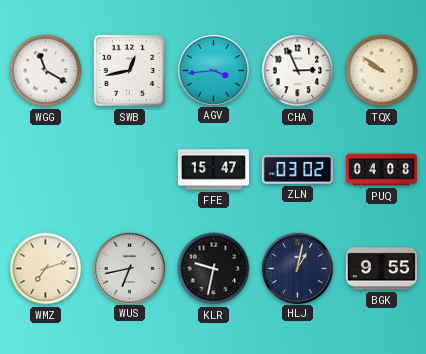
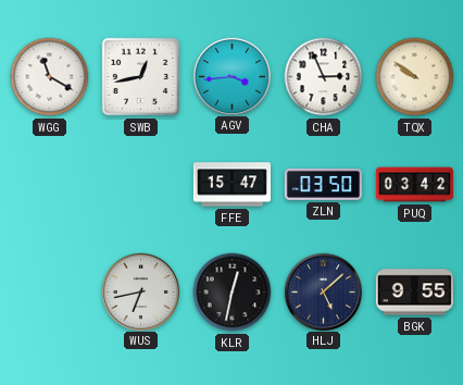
ZLN: 03:02 -> 03:50
PUQ: 04:08 -> 03:42
WMZ: 7:12 -> none
KLR: 9:32 -> 12:32
HLJ: 1:02 -> 5:08
